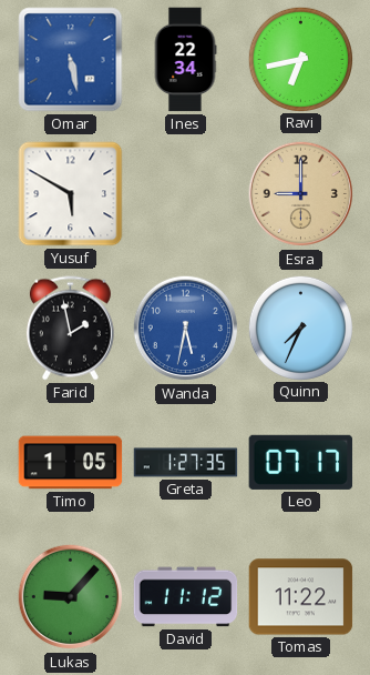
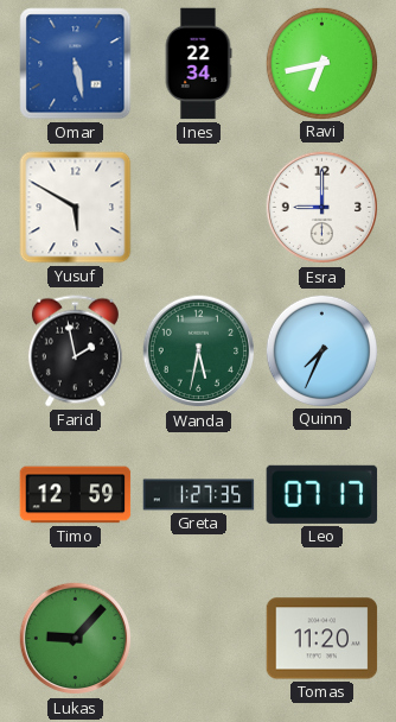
Esra dial: champagne -> white
Wanda dial: blue -> green
Timo: 1:05 -> 12:59
David: 11:12 -> none
Tomas: 11:22 -> 11:20
